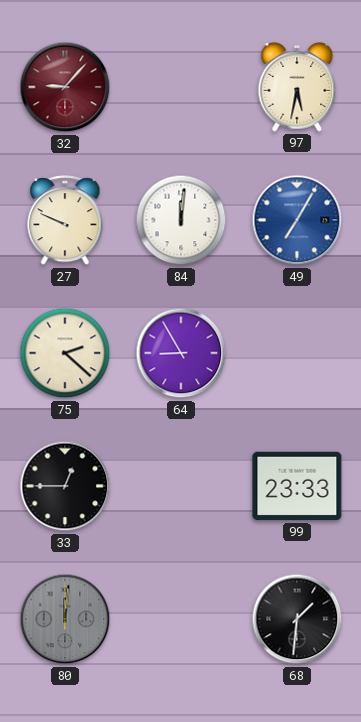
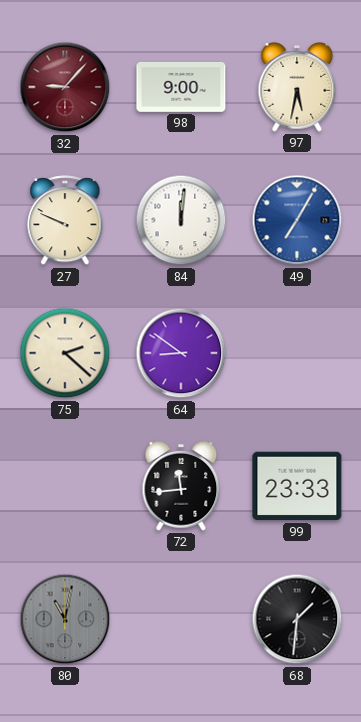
98: none -> 9:00
64: 8:55 -> 8:51
33: 12:45 -> none
72: none -> 11:44
80: 12:01 -> 11:02
